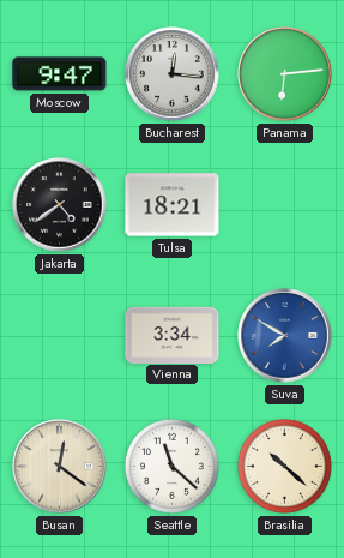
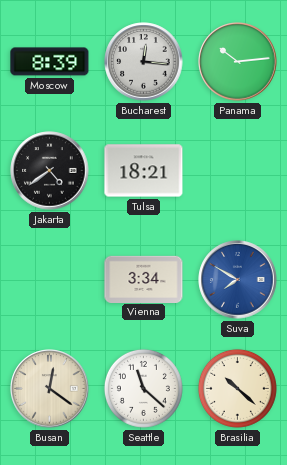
Moscow: 9:47 -> 8:39
Panama: 6:14 -> 10:14
